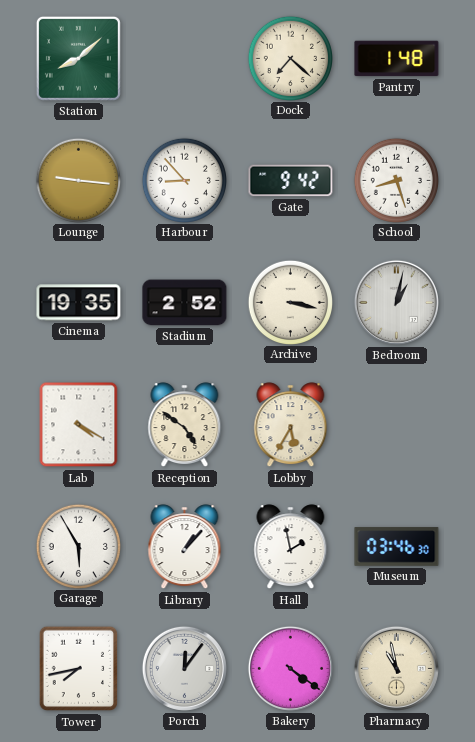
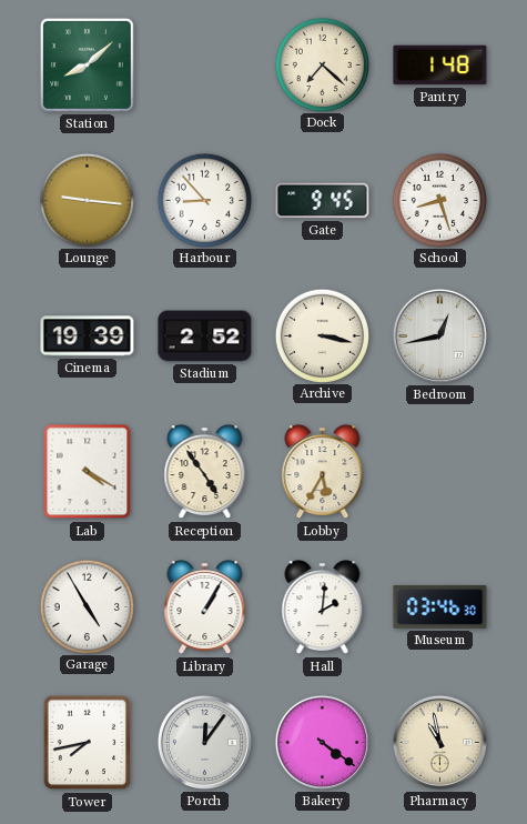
Gate: 9:42 -> 9:45
Cinema: 19:35 -> 19:39
Bedroom: 1:02 -> 12:43
Reception: 4:51 -> 4:54
Garage: 5:55 -> 4:55
Library: 1:07 -> 1:05
Hall: 1:58 -> 2:01
